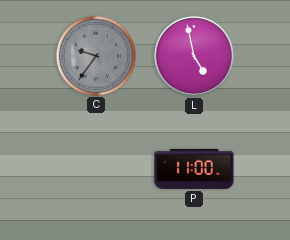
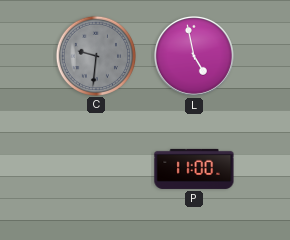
C: 9:36 -> 9:31
